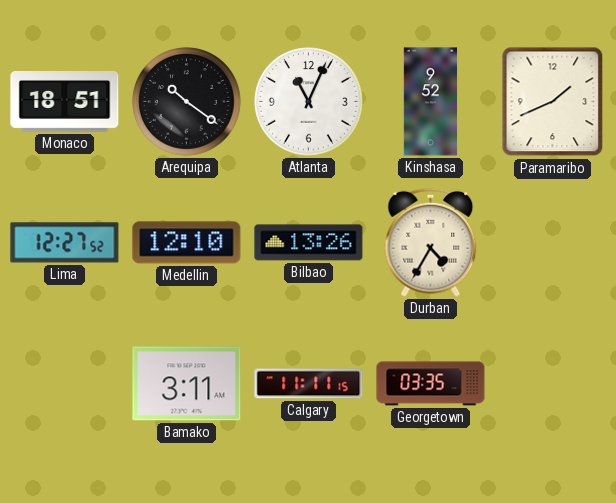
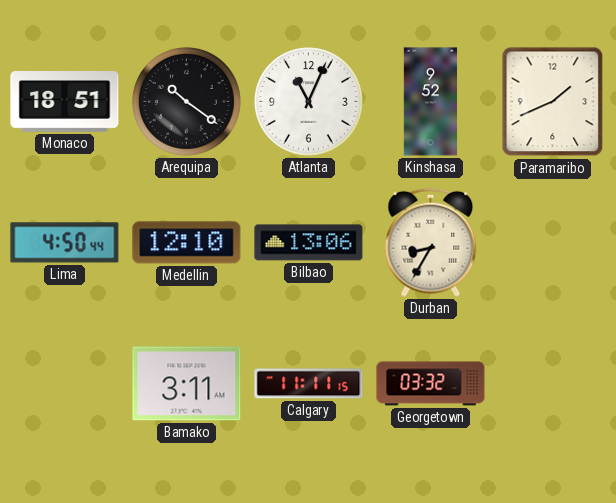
Lima: 12:27 -> 4:50
Bilbao: 13:26 -> 13:06
Durban: 4:35 -> 8:35
Georgetown: 03:35 -> 03:32
